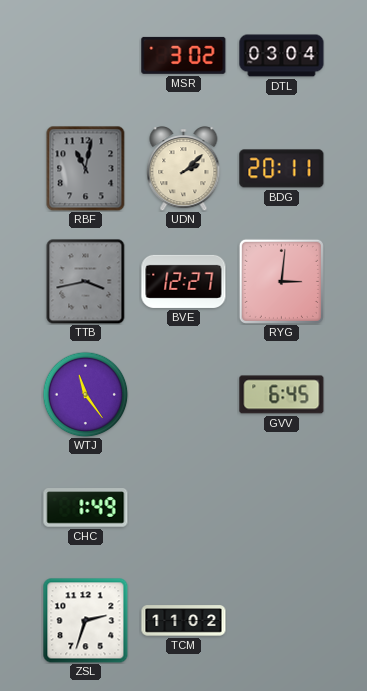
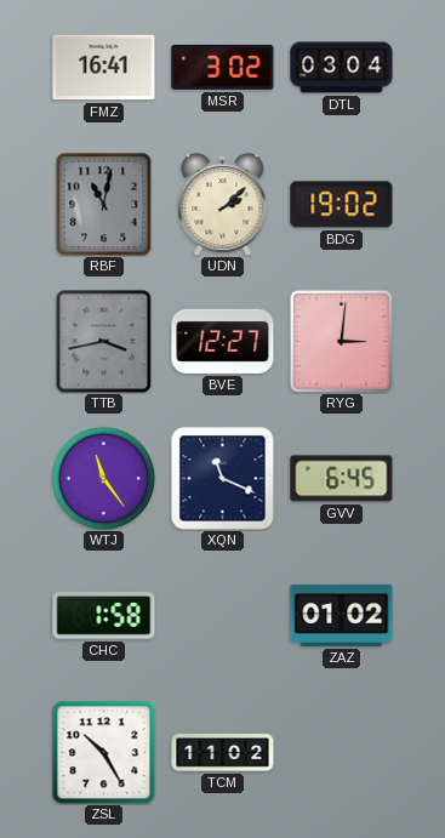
FMZ: none -> 16:41
BDG: 20:11 -> 19:02
XQN: none -> 11:19
CHC: 1:49 -> 1:58
ZAZ: none -> 01:02
ZSL: 2:33 -> 10:25
